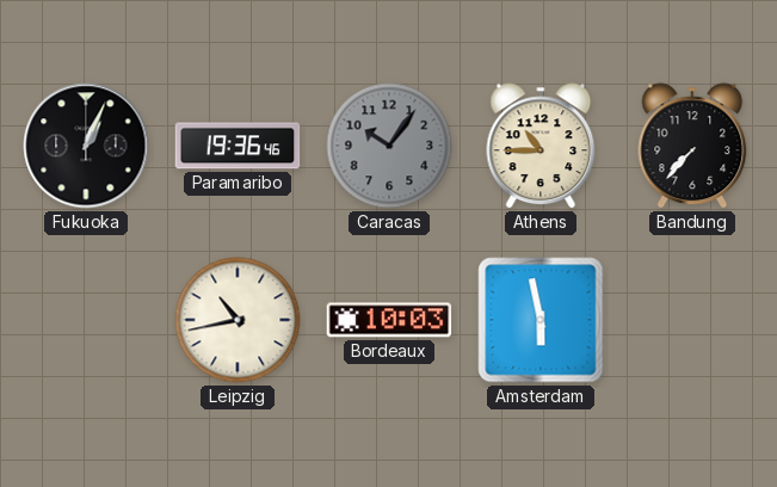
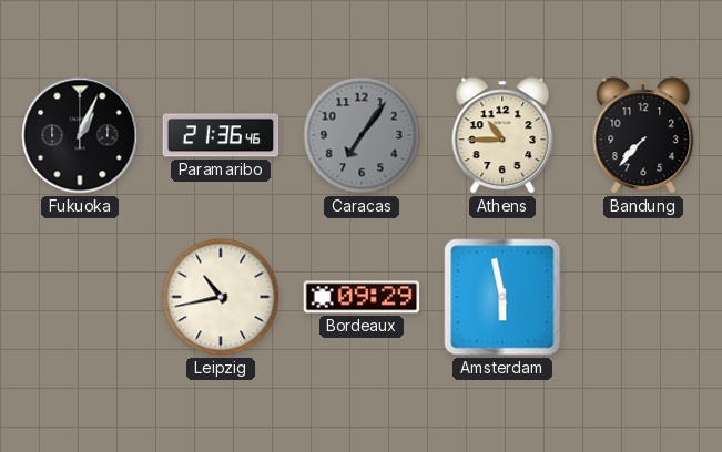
Paramaribo: 19:36 -> 21:36
Caracas: 10:06 -> 7:06
Bordeaux: 10:03 -> 09:29
